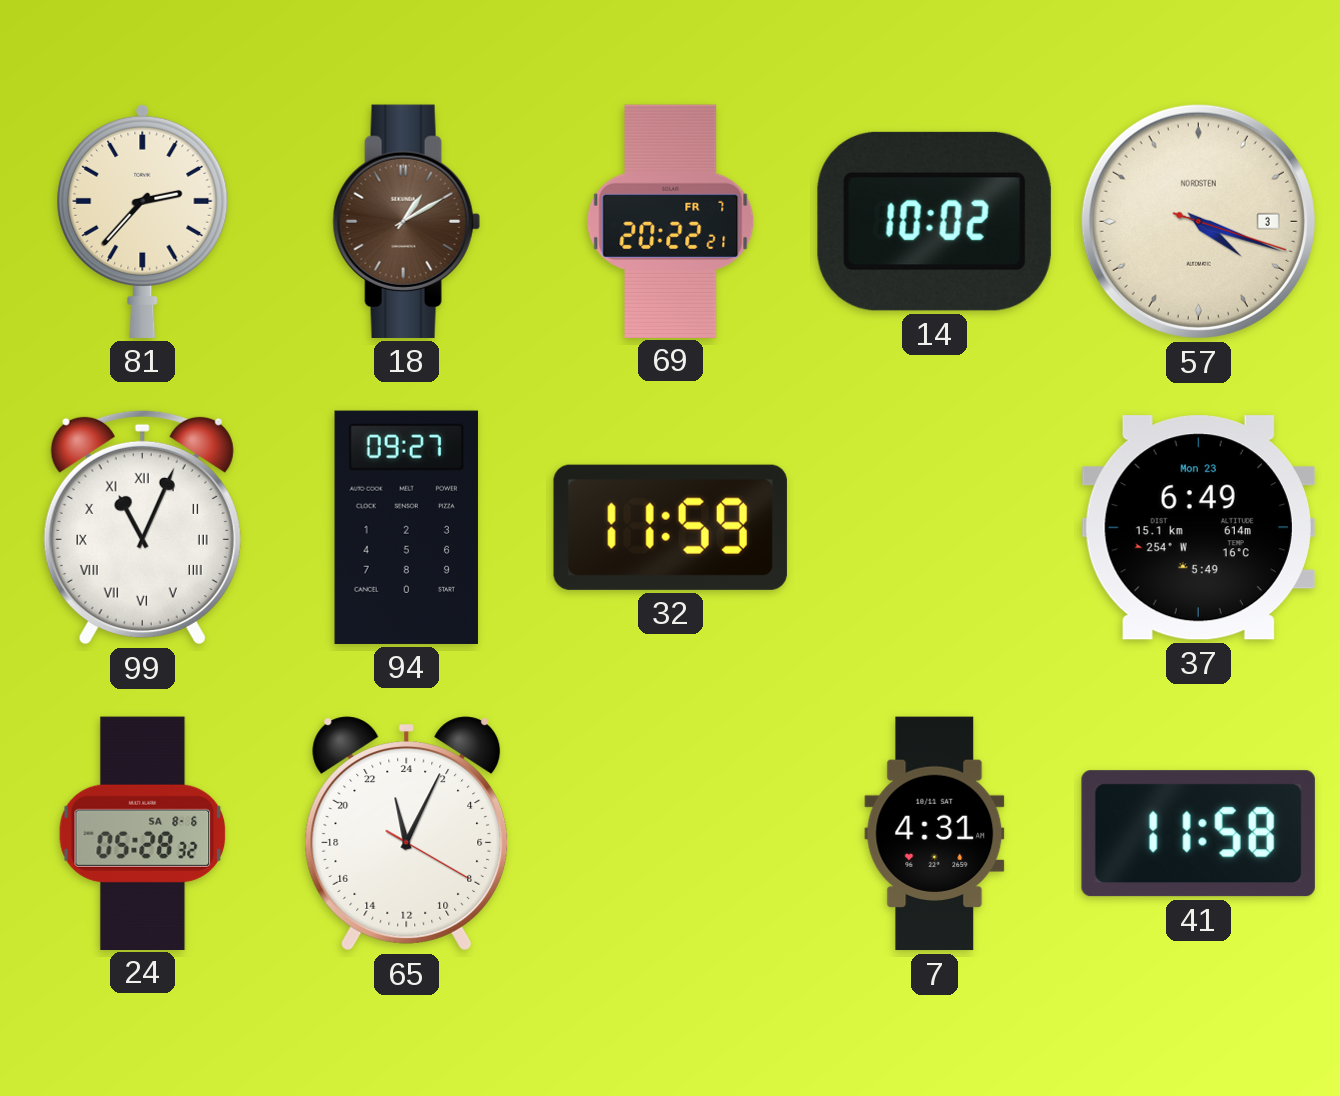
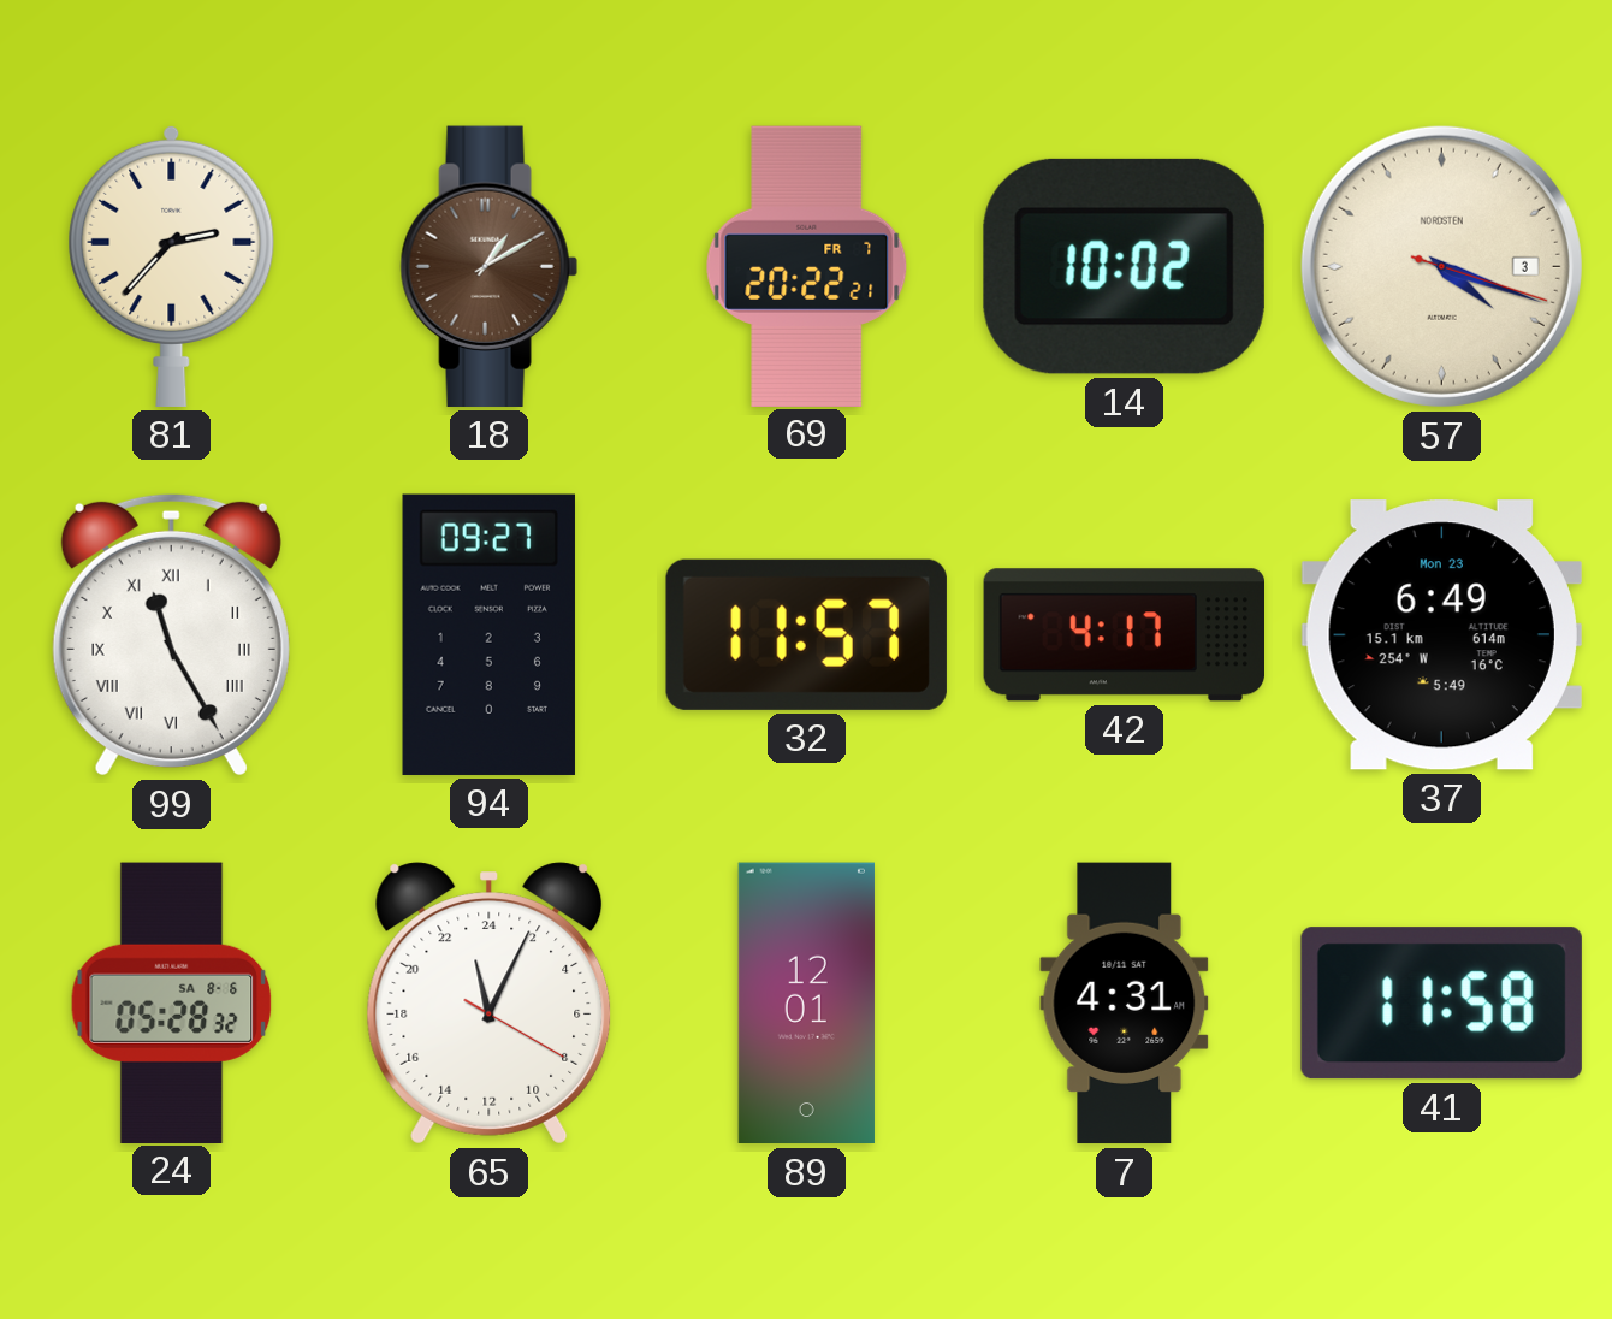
99: 11:04 -> 11:25
32: 11:59 -> 11:57
42: none -> 4:17
89: none -> 12:01
